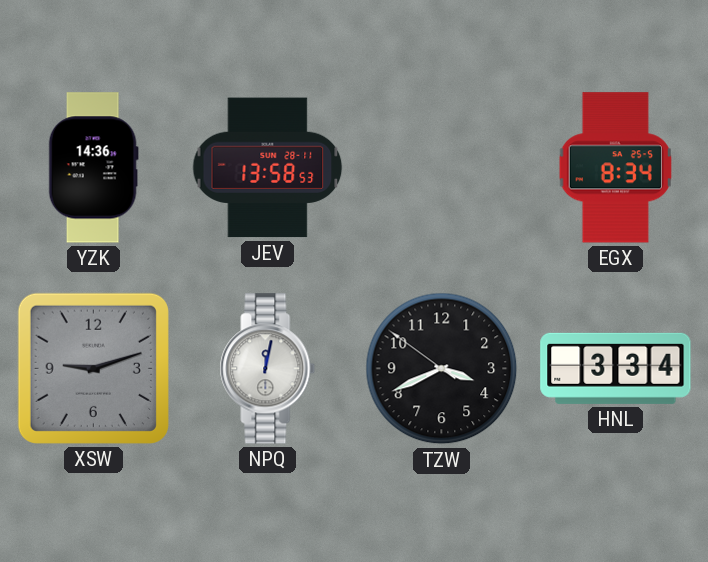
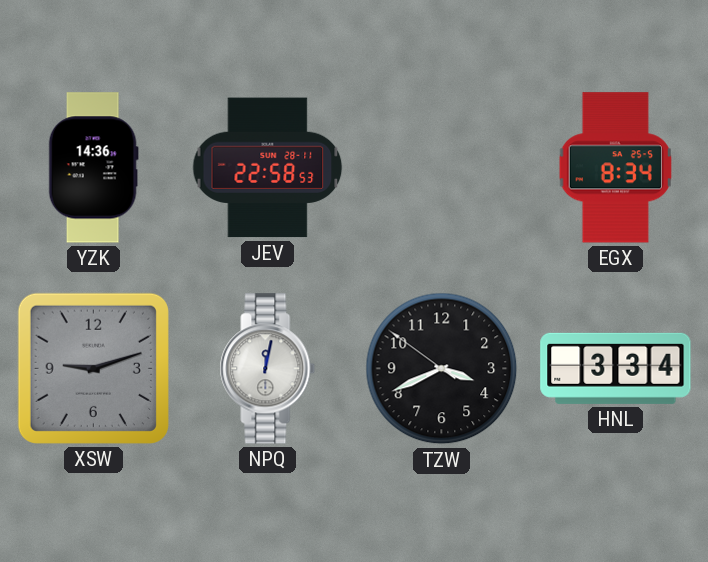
JEV: 13:58 -> 22:58
